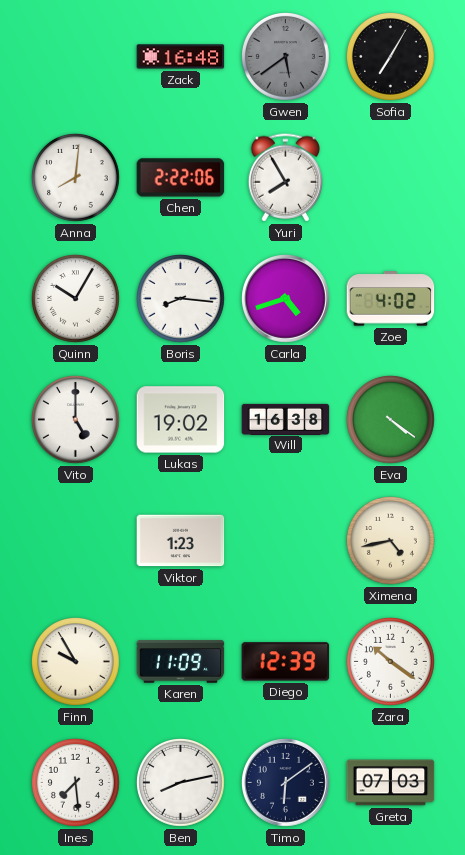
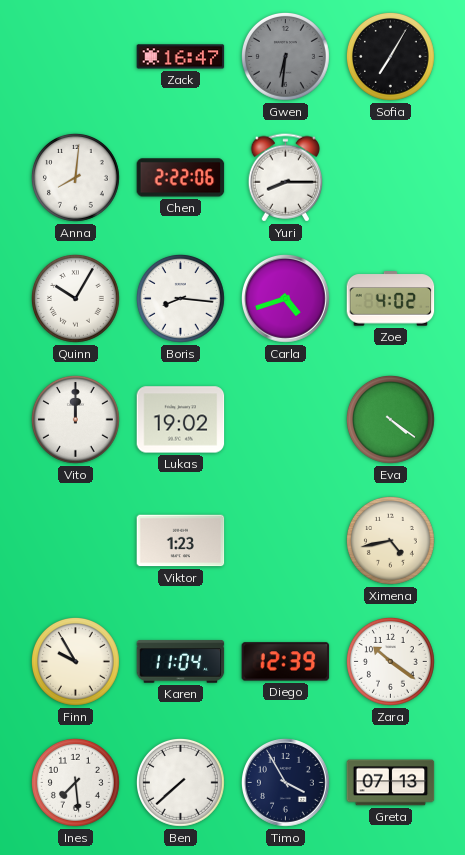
Zack: 16:48 -> 16:47
Gwen: 5:39 -> 6:31
Yuri: 7:55 -> 8:15
Vito: 5:00 -> 12:00
Will: 16:38 -> none
Karen: 11:09 -> 11:04
Ben: 8:13 -> 7:38
Timo: 6:09 -> 3:55
Greta: 07:03 -> 07:13
